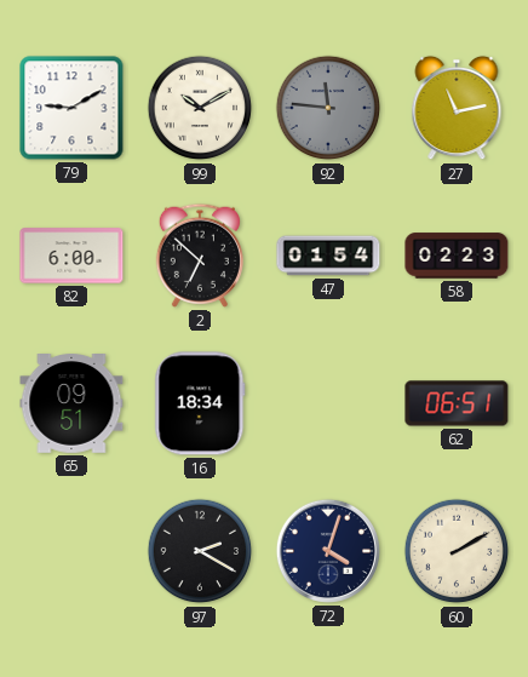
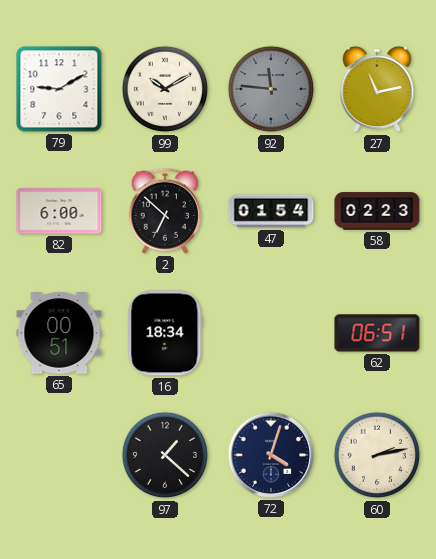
65: 09:51 -> 00:51
97: 2:20 -> 1:22
60: 2:10 -> 2:13
